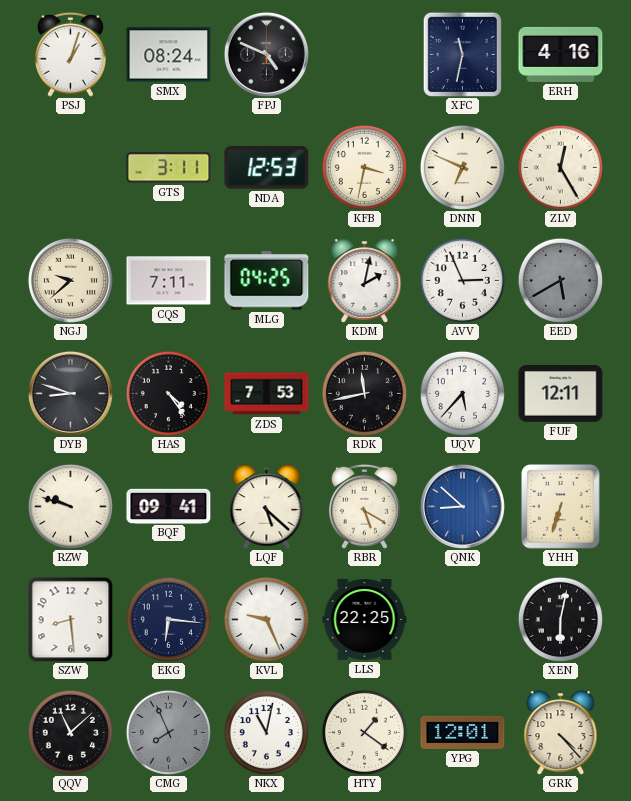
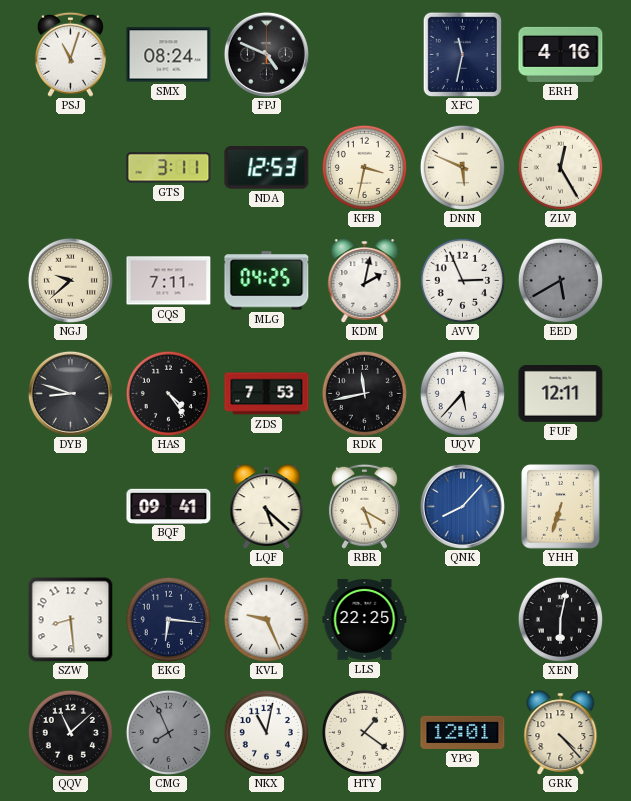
PSJ: 1:03 -> 11:03
DNN: 6:49 -> 5:49
RZW: 9:48 -> none
QNK: 8:52 -> 8:07
